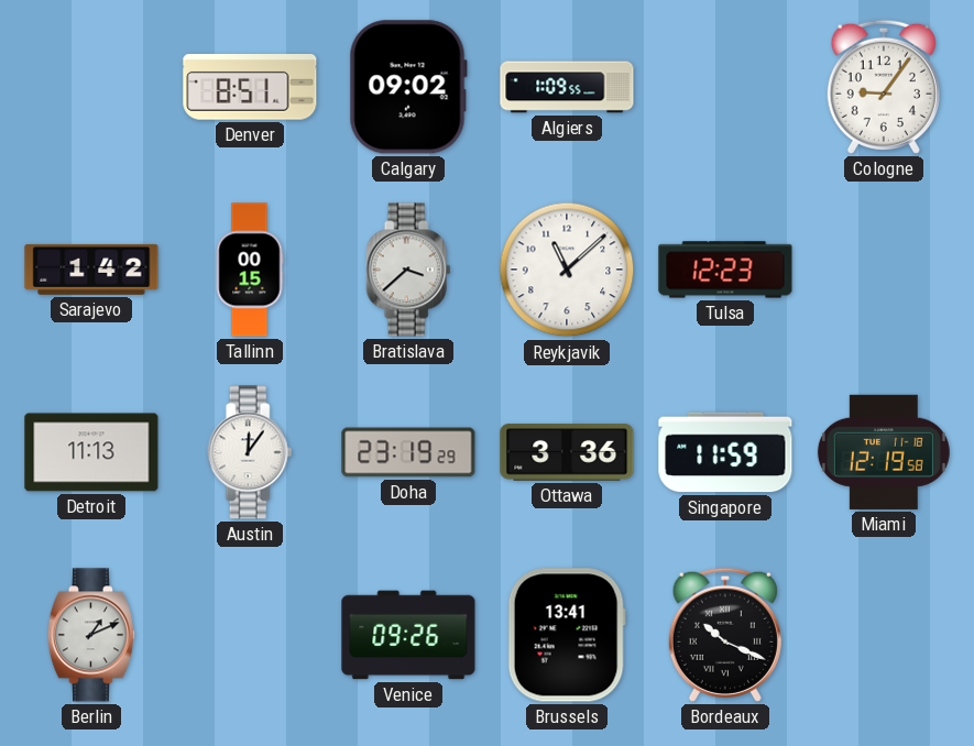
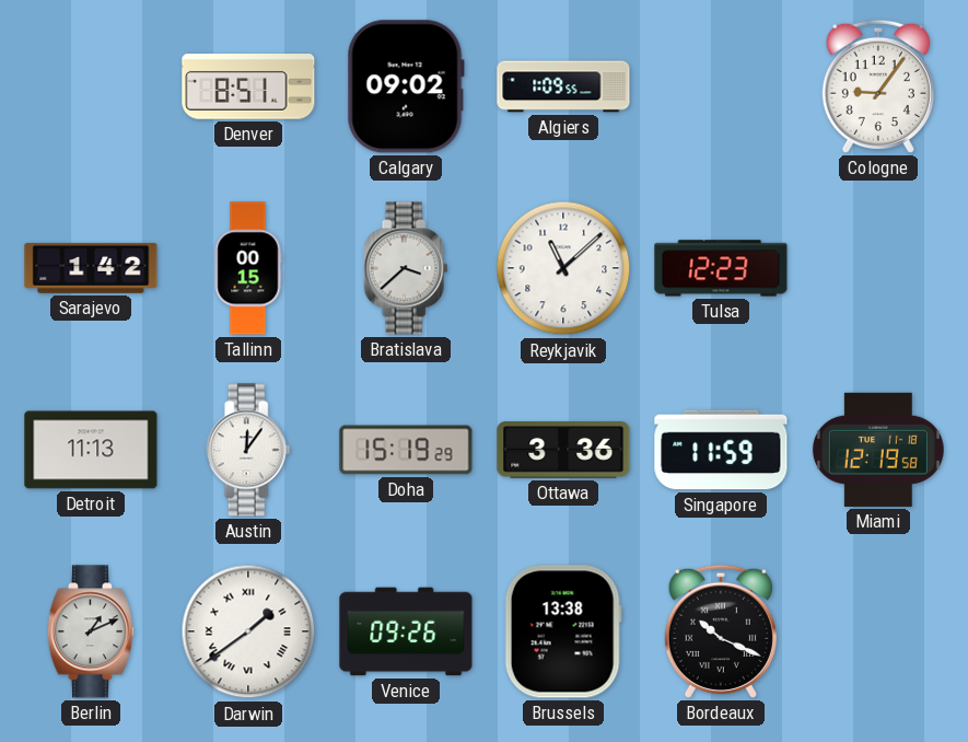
Doha: 23:19 -> 15:19
Darwin: none -> 1:39
Brussels: 13:41 -> 13:38
